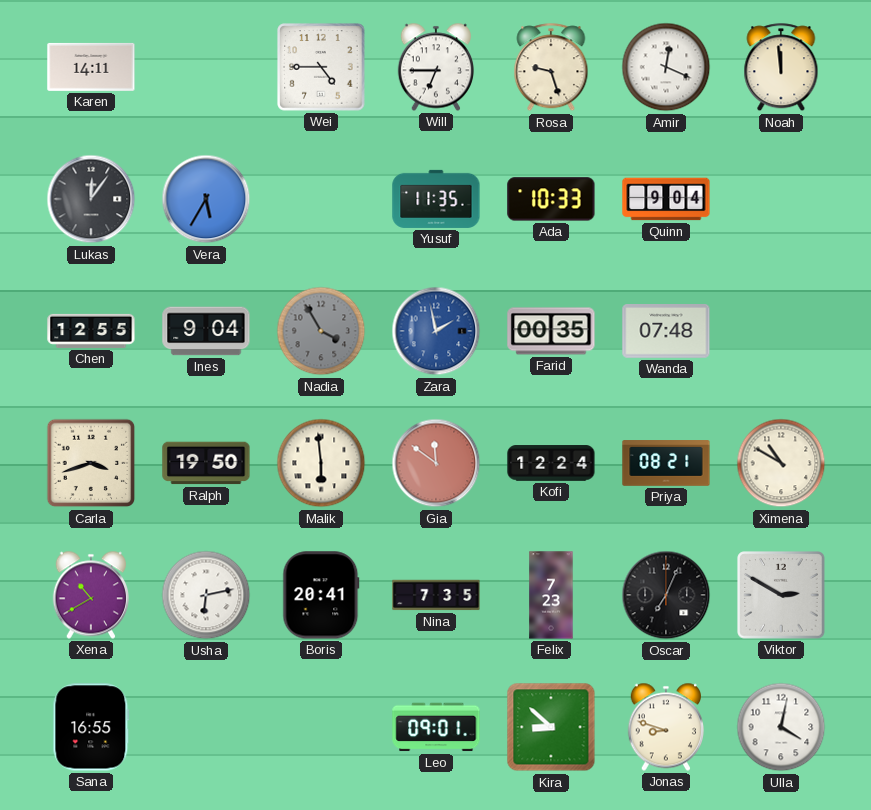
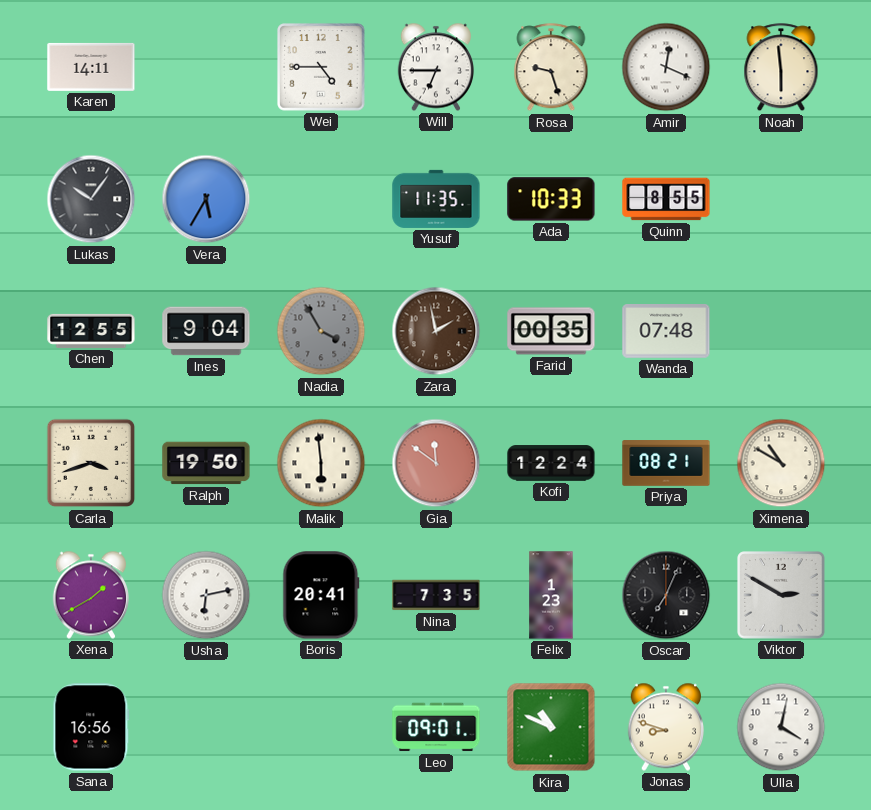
Noah: 11:59 -> 5:59
Lukas: 12:06 -> 10:06
Quinn: 9:04 -> 8:55
Zara dial: blue -> brown
Xena: 10:40 -> 1:40
Felix: 7:23 -> 1:23
Sana: 16:55 -> 16:56
Kira: 8:52 -> 10:49
